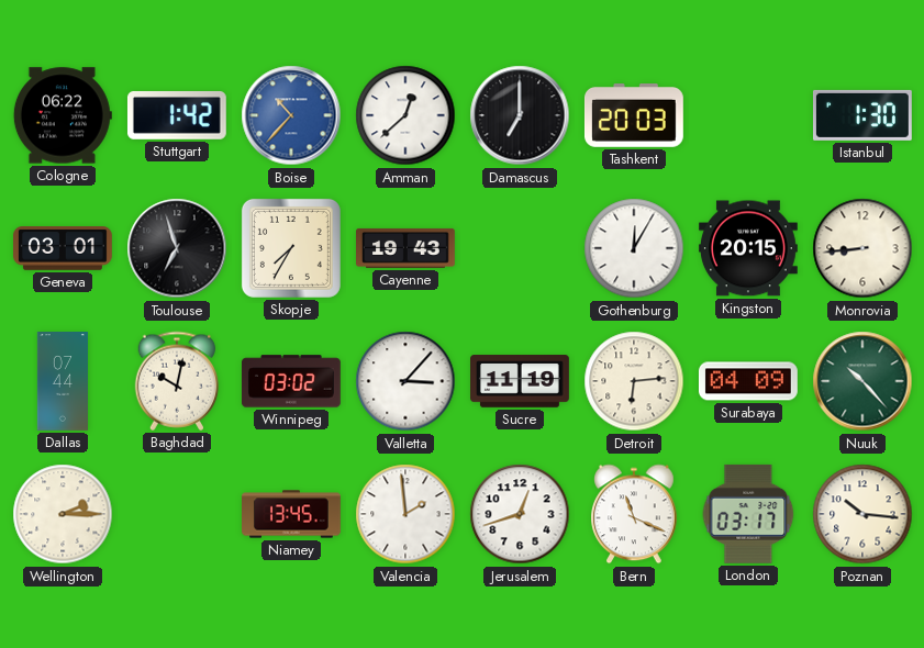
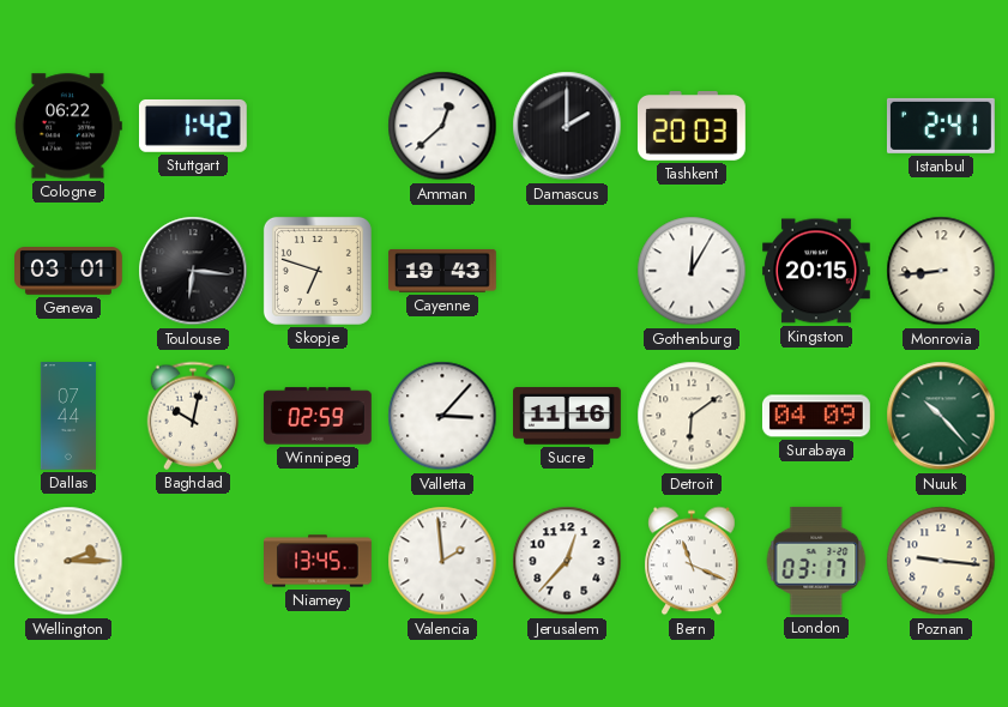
Boise: 10:37 -> none
Damascus: 7:00 -> 2:00
Istanbul: 1:30 -> 2:41
Toulouse: 6:57 -> 6:16
Skopje: 7:35 -> 6:48
Winnipeg: 03:02 -> 02:59
Sucre: 11:19 -> 11:16
Detroit: 6:14 -> 6:09
Jerusalem: 12:42 -> 12:37
Poznan: 10:16 -> 9:16
